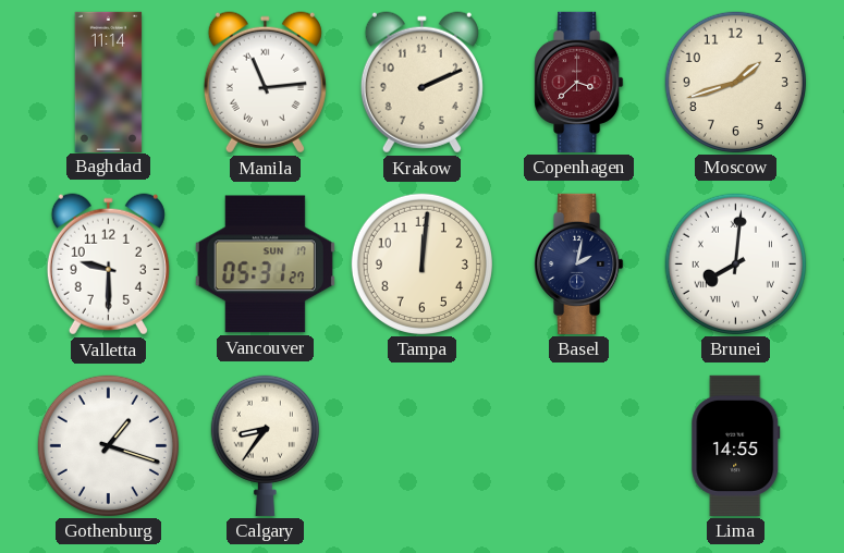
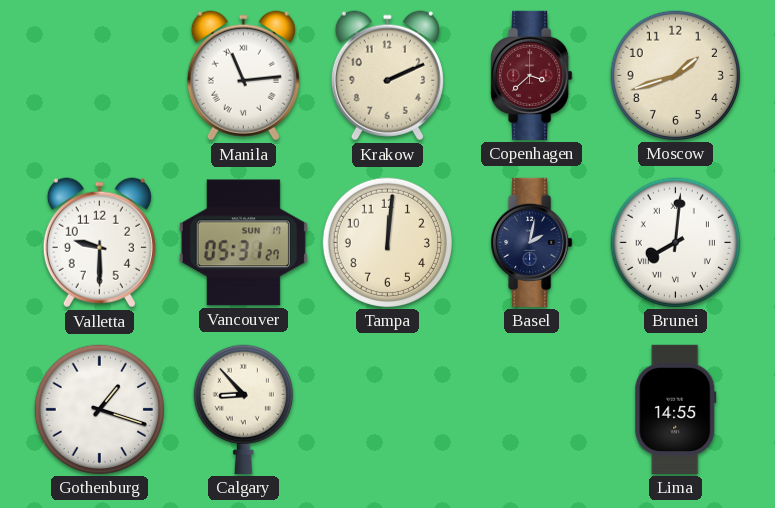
Baghdad: 11:14 -> none
Calgary: 8:36 -> 8:53
